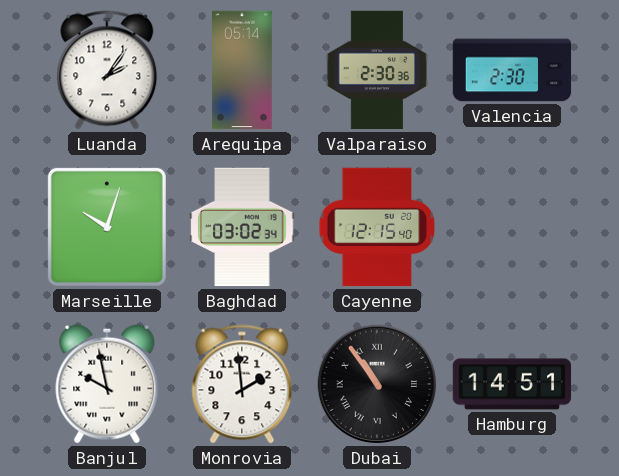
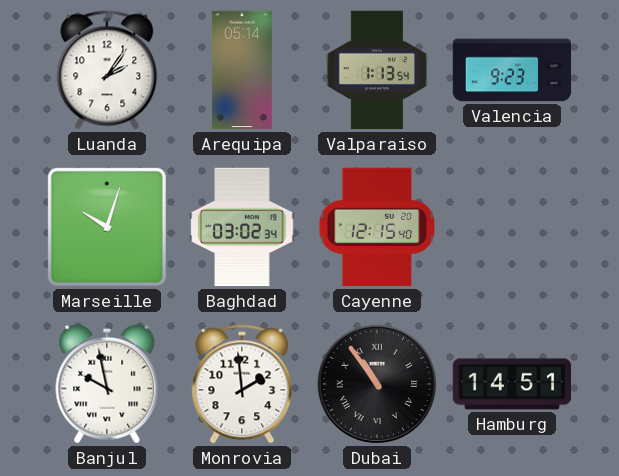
Valparaiso: 2:30 -> 1:13
Valencia: 2:30 -> 9:23
